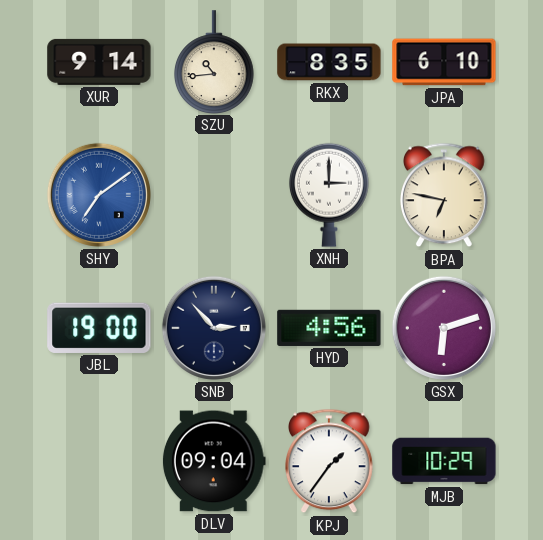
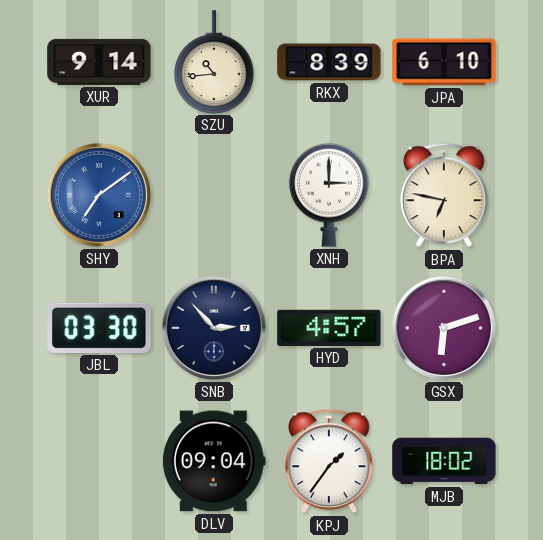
RKX: 8:35 -> 8:39
JBL: 19:00 -> 03:30
HYD: 4:56 -> 4:57
MJB: 10:29 -> 18:02
